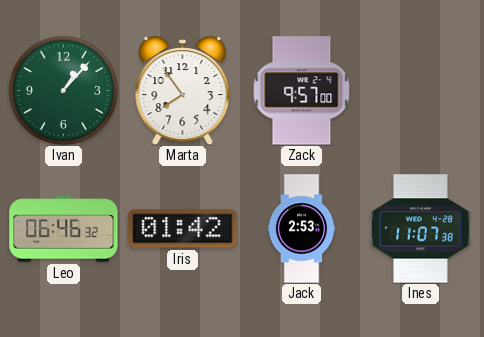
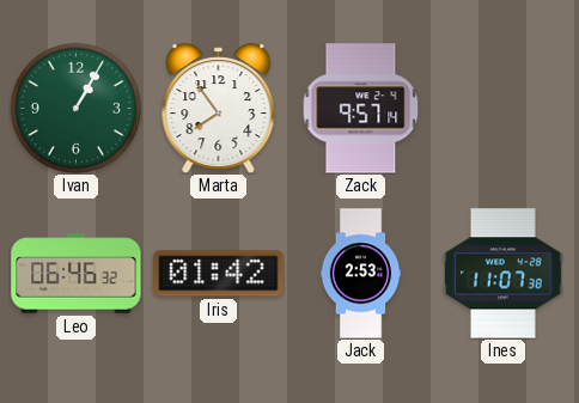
Ivan: 1:07 -> 1:05
Zack: 9:57:00 -> 9:57:14
